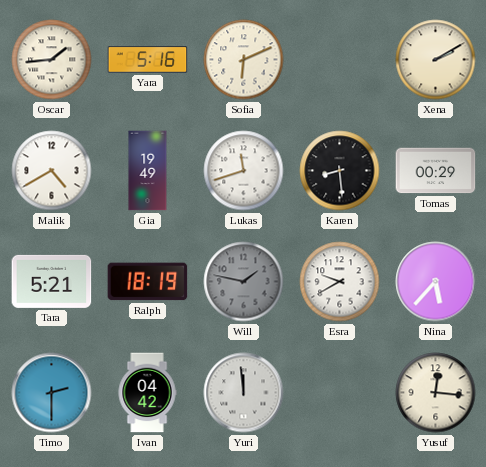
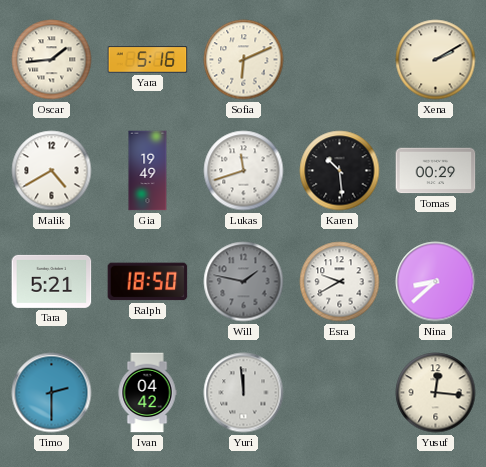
Karen: 8:29 -> 10:29
Ralph: 18:19 -> 18:50
Nina: 5:37 -> 8:38
